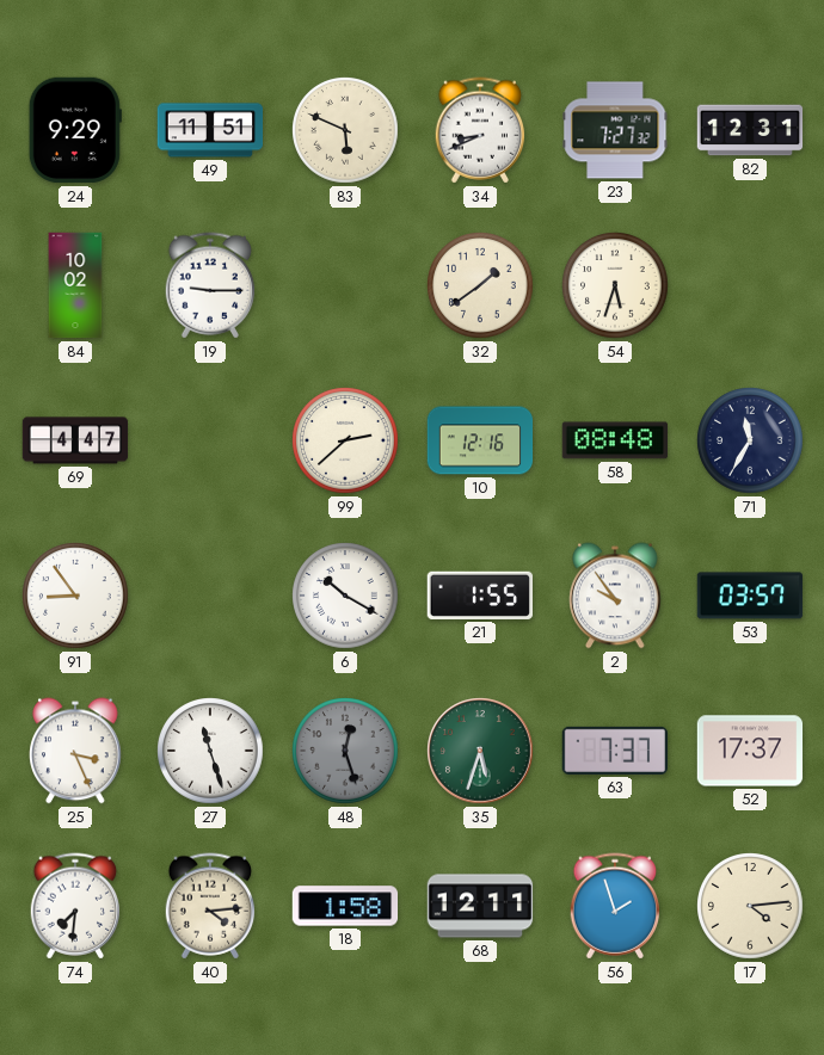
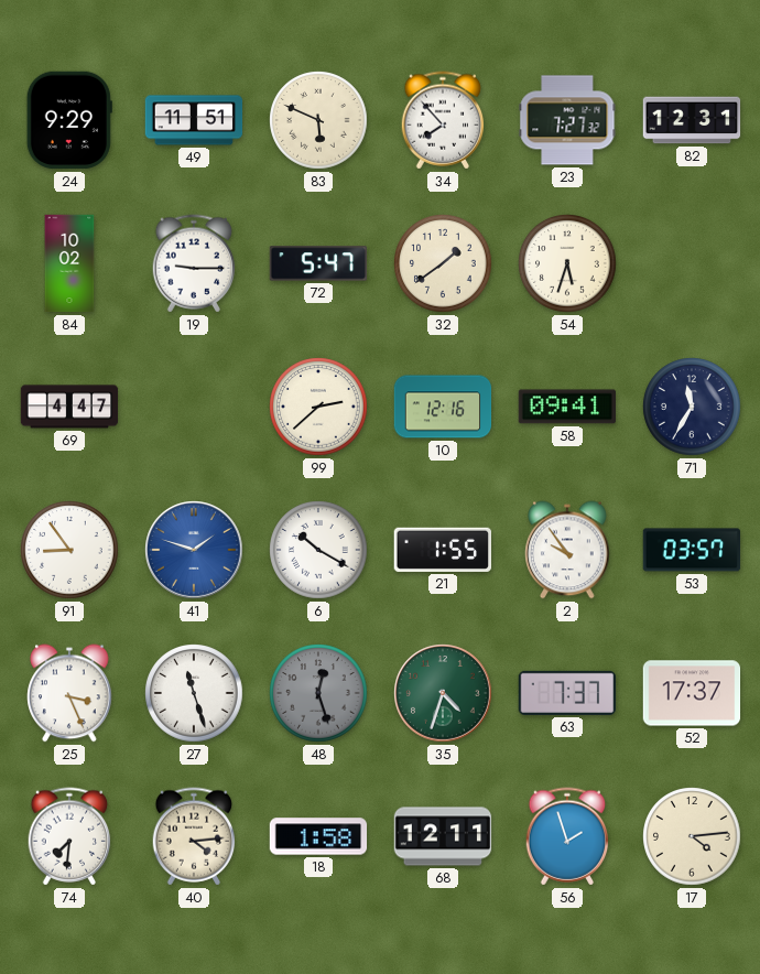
34: 8:41 -> 7:53
72: none -> 5:47
58: 08:48 -> 09:41
41: none -> 1:48
35: 5:33 -> 4:33
